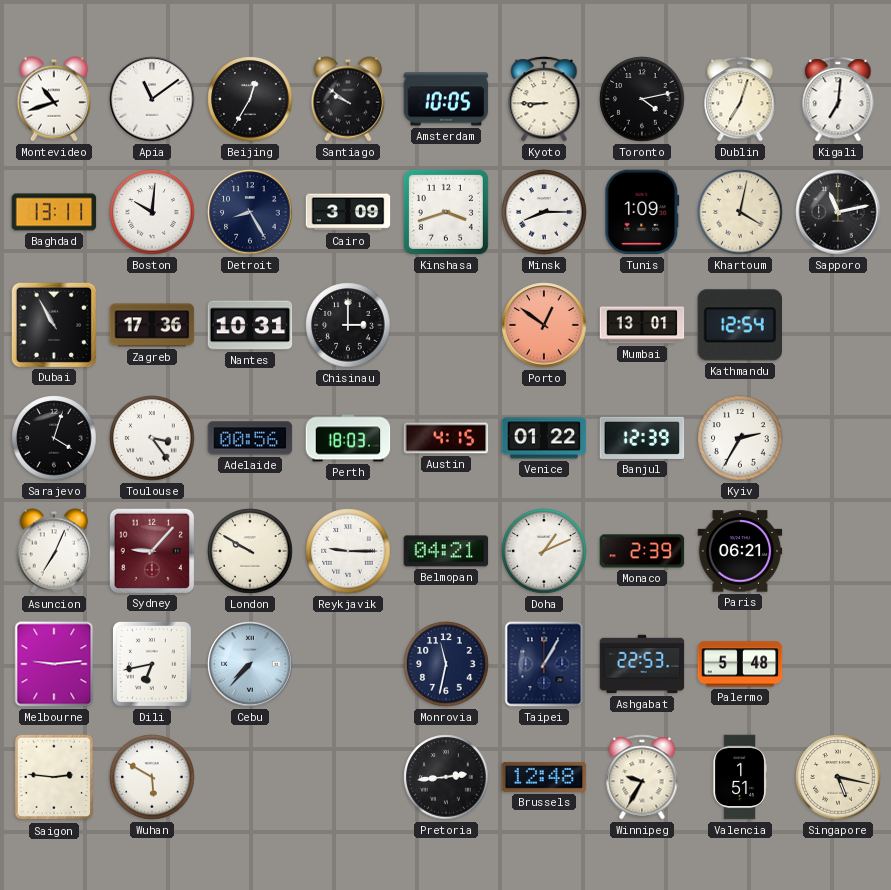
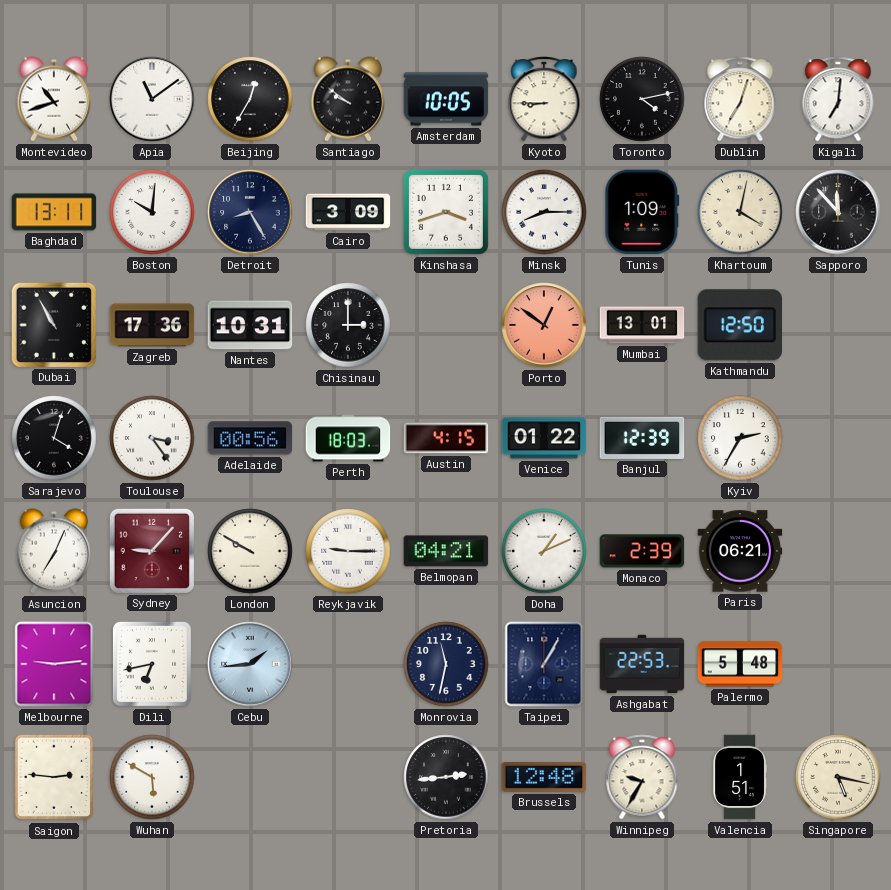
Sapporo: 11:13 -> 11:53
Kathmandu: 12:54 -> 12:50
Cebu: 7:37 -> 1:44
